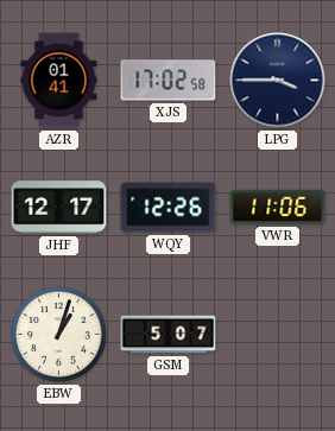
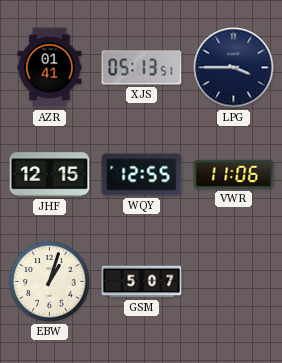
XJS: 17:02 -> 05:13
JHF: 12:17 -> 12:15
WQY: 12:26 -> 12:55
